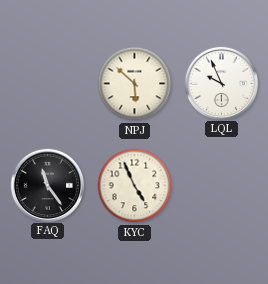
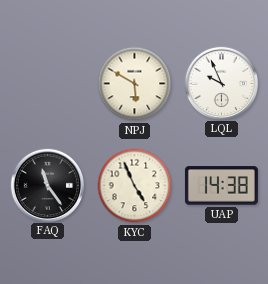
NPJ: 5:52 -> 5:50
UAP: none -> 14:38
